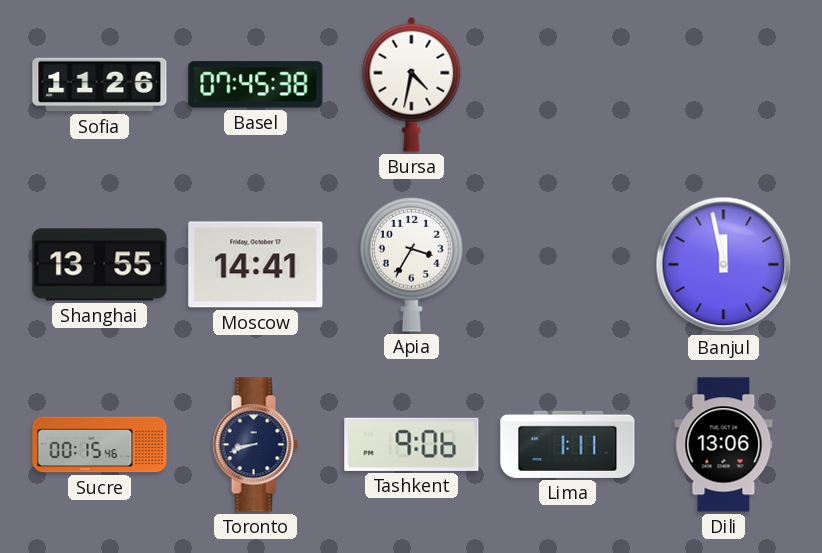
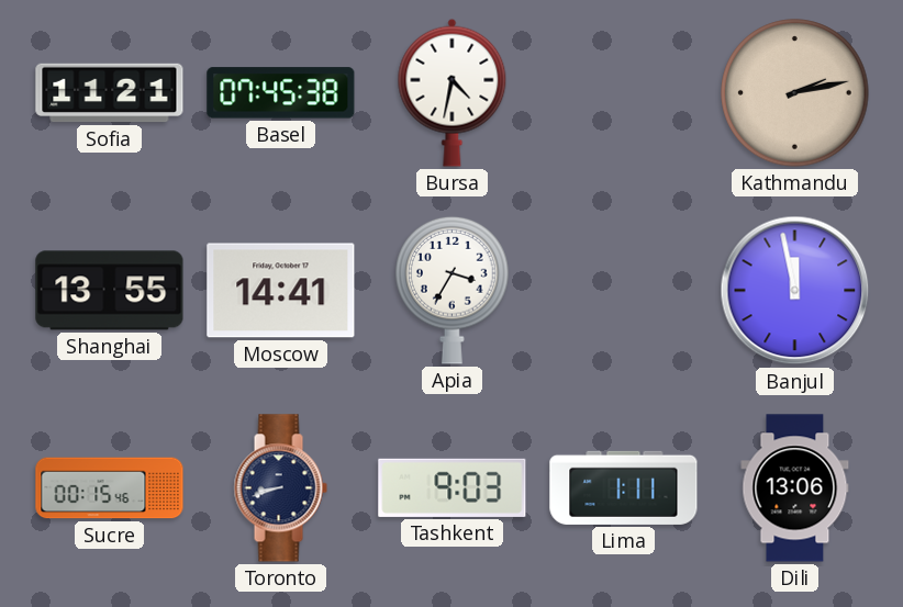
Sofia: 11:26 -> 11:21
Kathmandu: none -> 2:13
Tashkent: 9:06 -> 9:03
